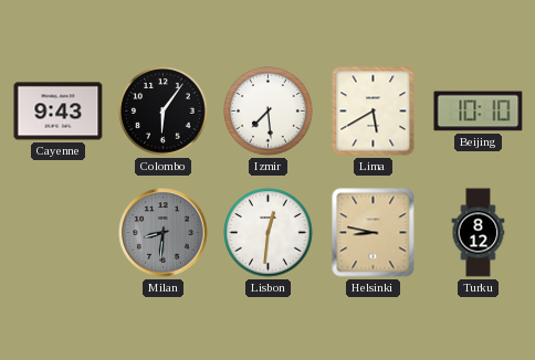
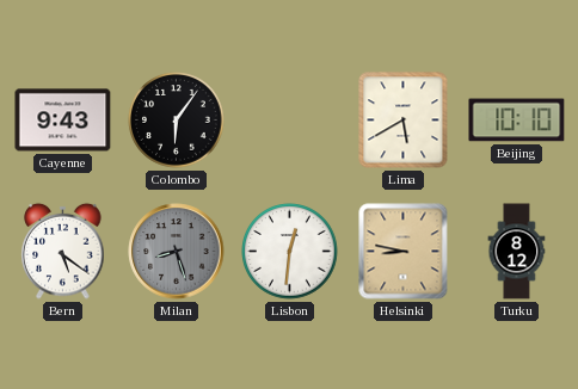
Izmir: 7:29 -> none
Bern: none -> 5:21
Milan: 8:31 -> 8:27
